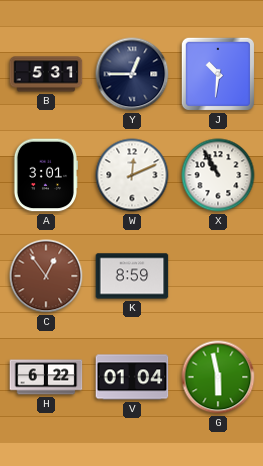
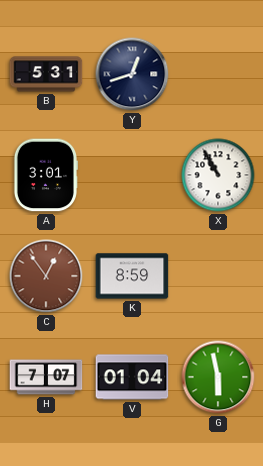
Y: 12:45 -> 12:42
J: 10:31 -> none
W: 12:11 -> none
H: 6:22 -> 7:07
